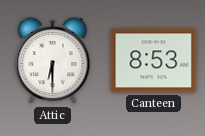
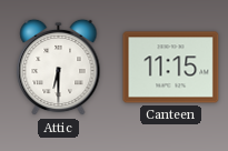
Canteen: 8:53 -> 11:15
